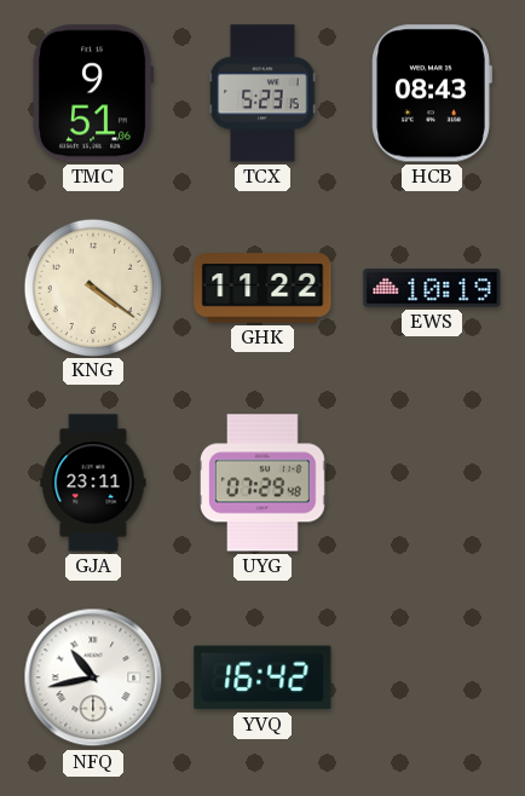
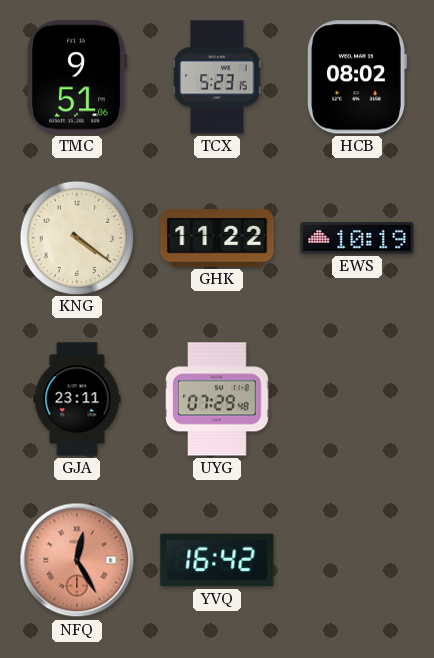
HCB: 08:43 -> 08:02
NFQ: 10:43 -> 12:25
NFQ dial: white -> salmon
